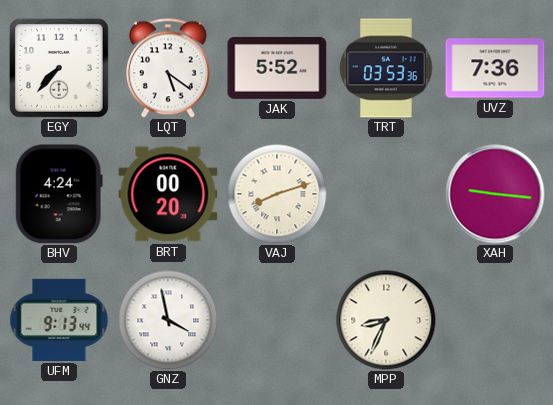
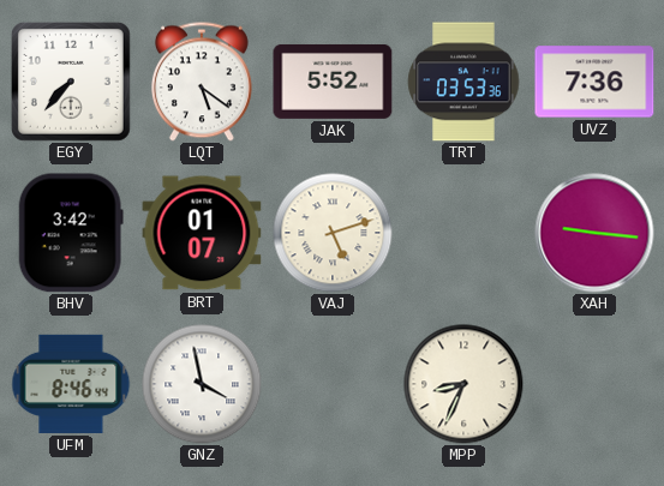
BHV: 4:24 -> 3:42
BRT: 00:20 -> 01:07
VAJ: 8:12 -> 5:12
UFM: 9:13 -> 8:46
